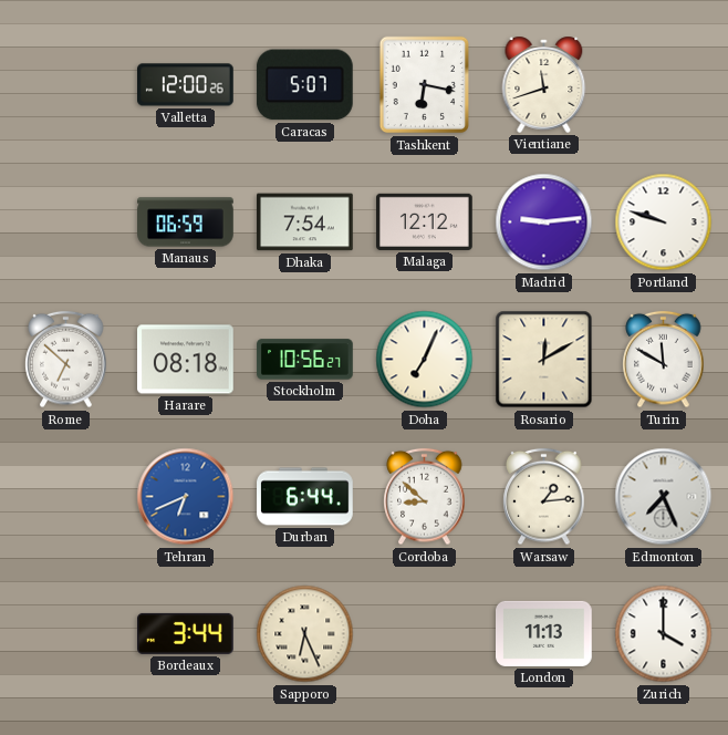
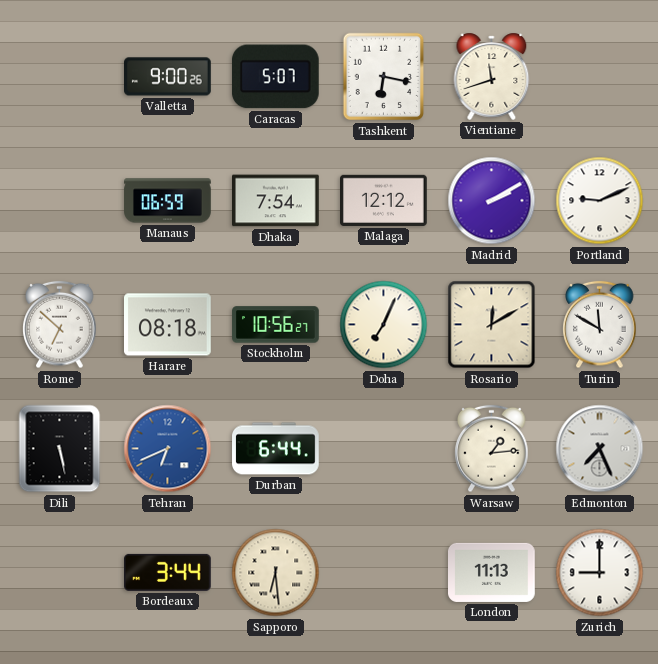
Valletta: 12:00 -> 9:00
Madrid: 9:14 -> 2:10
Portland: 9:48 -> 9:11
Dili: none -> 5:28
Cordoba: 8:52 -> none
Sapporo: 6:26 -> 6:29
Zurich: 4:00 -> 9:00
